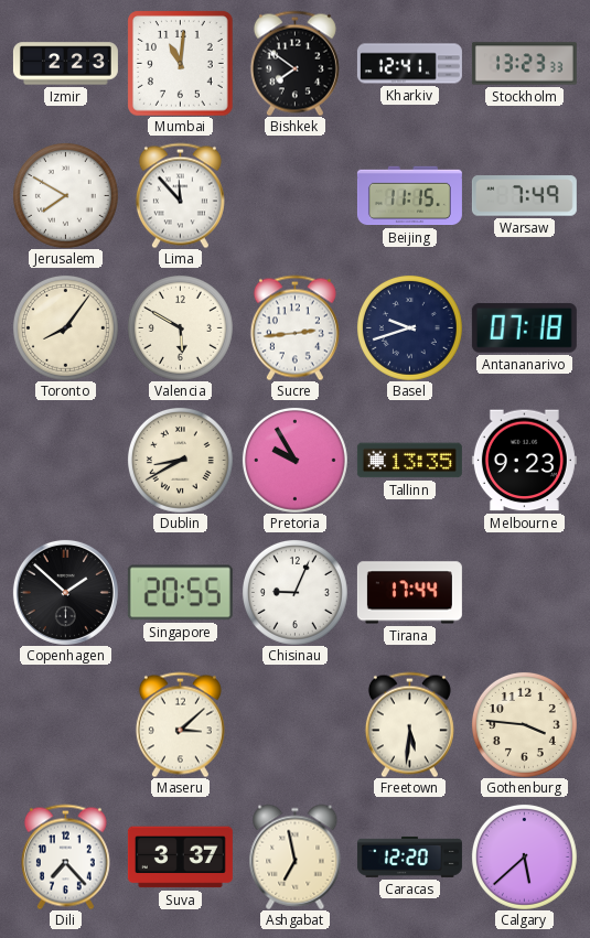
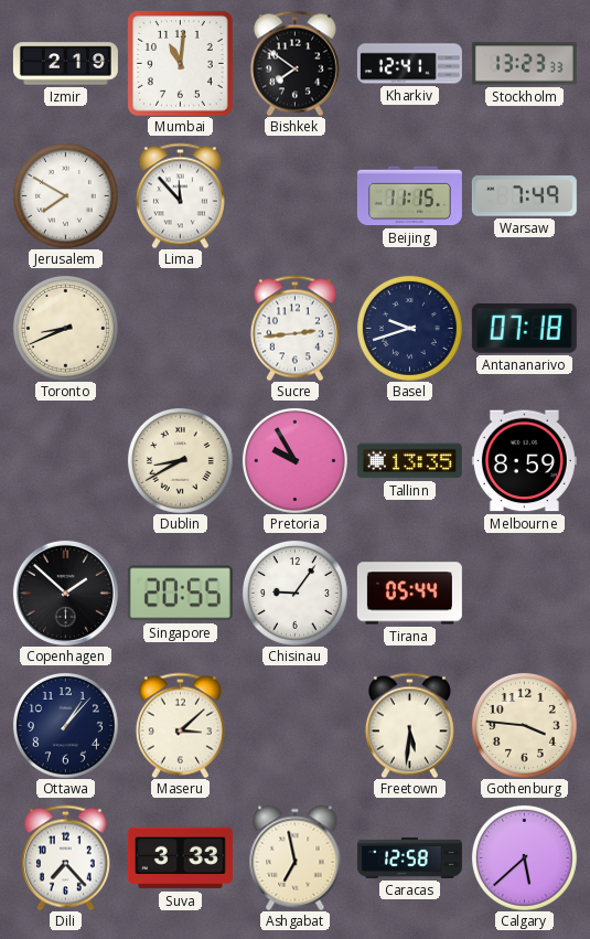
Izmir: 2:23 -> 2:19
Toronto: 8:06 -> 8:41
Valencia: 5:50 -> none
Melbourne: 9:23 -> 8:59
Chisinau: 9:04 -> 9:06
Tirana: 17:44 -> 05:44
Ottawa: none -> 1:07
Suva: 3:37 -> 3:33
Caracas: 12:20 -> 12:58
